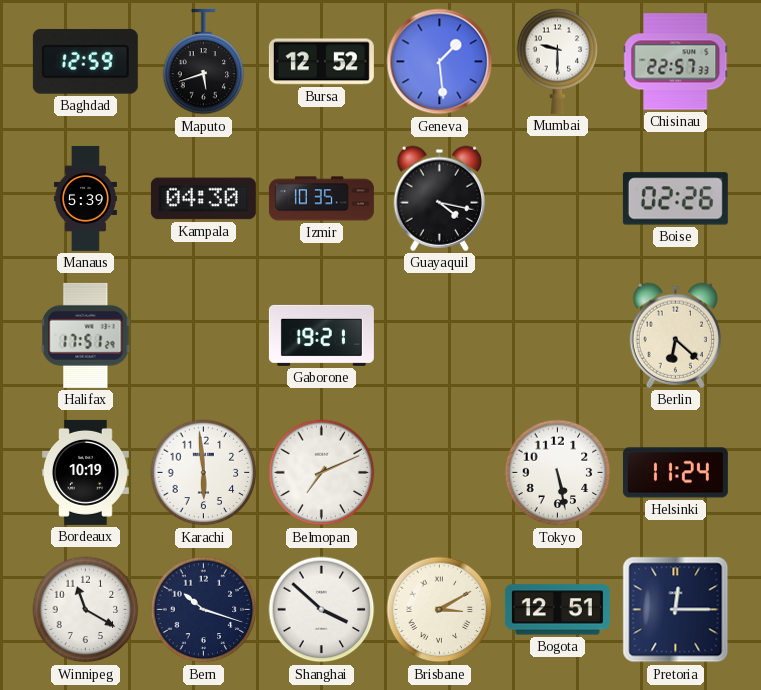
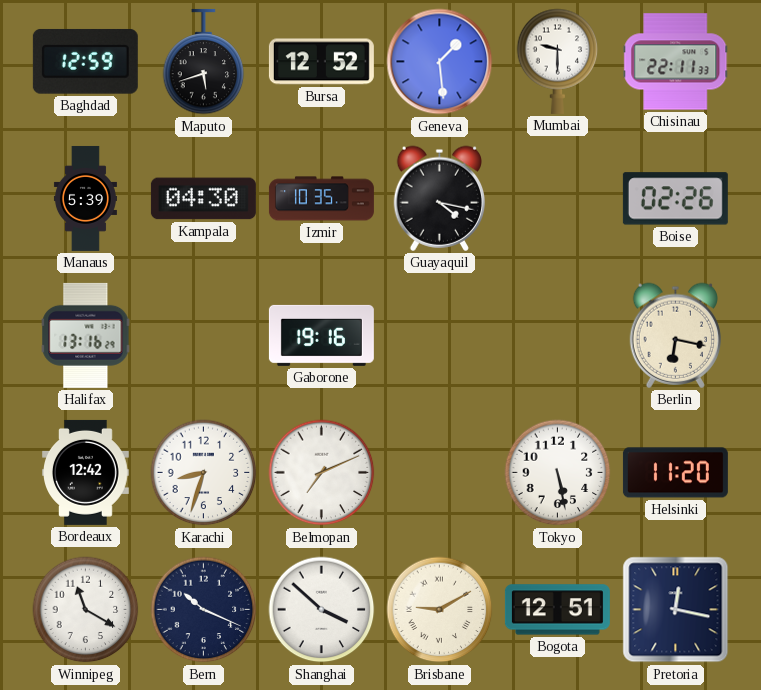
Chisinau: 22:57 -> 22:11
Halifax: 17:51 -> 13:16
Gaborone: 19:21 -> 19:16
Berlin: 6:22 -> 6:17
Bordeaux: 10:19 -> 12:42
Karachi: 5:59 -> 8:33
Helsinki: 11:24 -> 11:20
Bern: 10:18 -> 10:19
Brisbane: 3:10 -> 9:10
Pretoria: 12:15 -> 12:17
